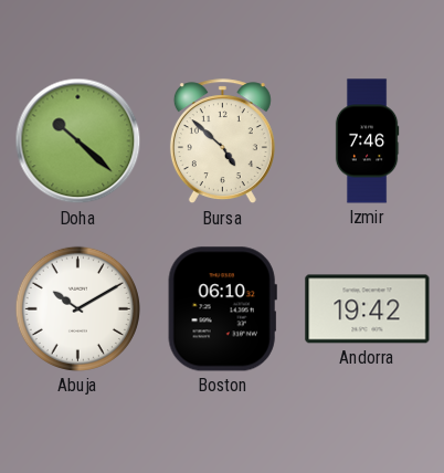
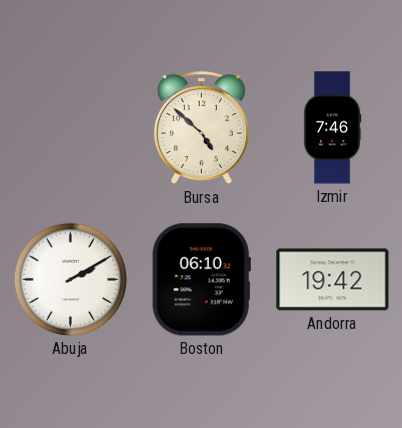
Doha: 10:22 -> none
Abuja: 10:10 -> 2:10
